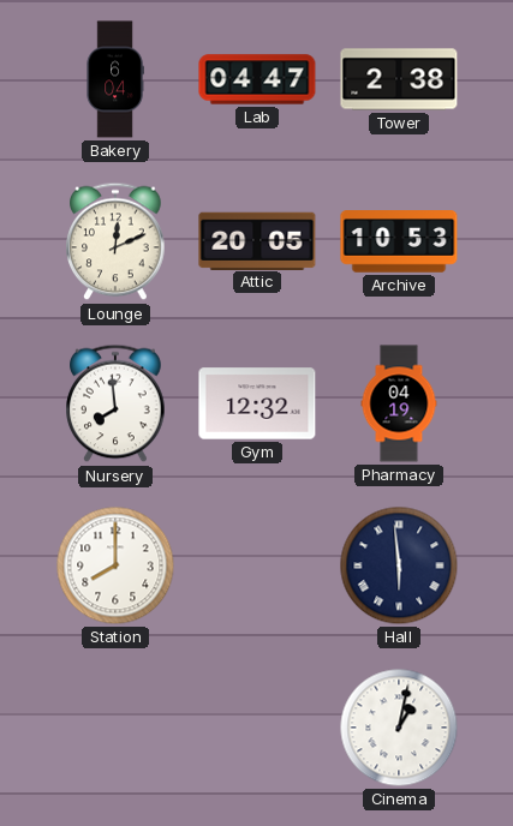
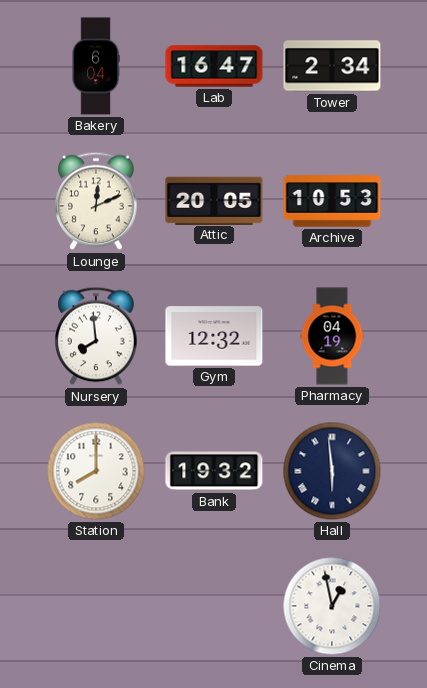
Lab: 04:47 -> 16:47
Tower: 2:38 -> 2:34
Bank: none -> 19:32
Cinema: 1:02 -> 12:58
